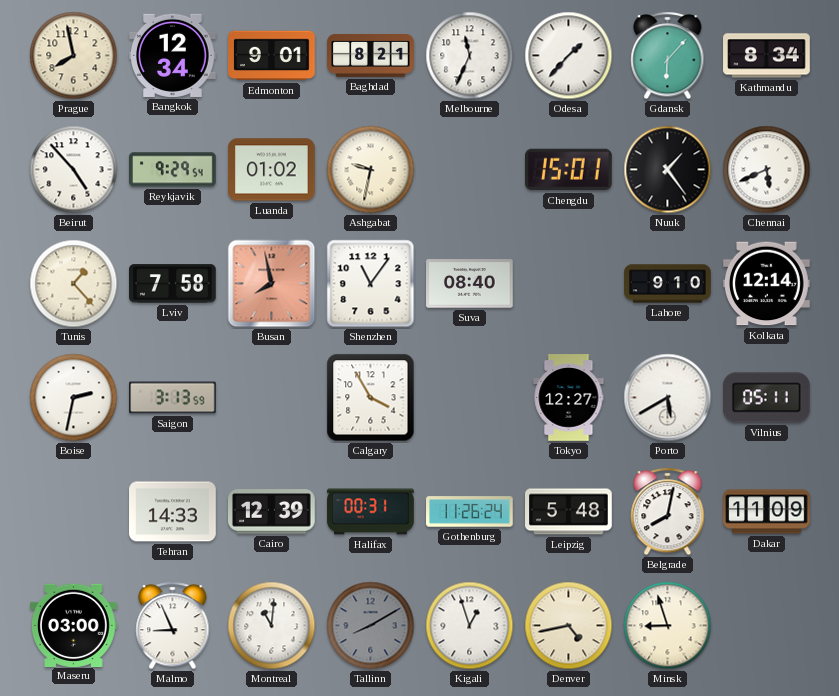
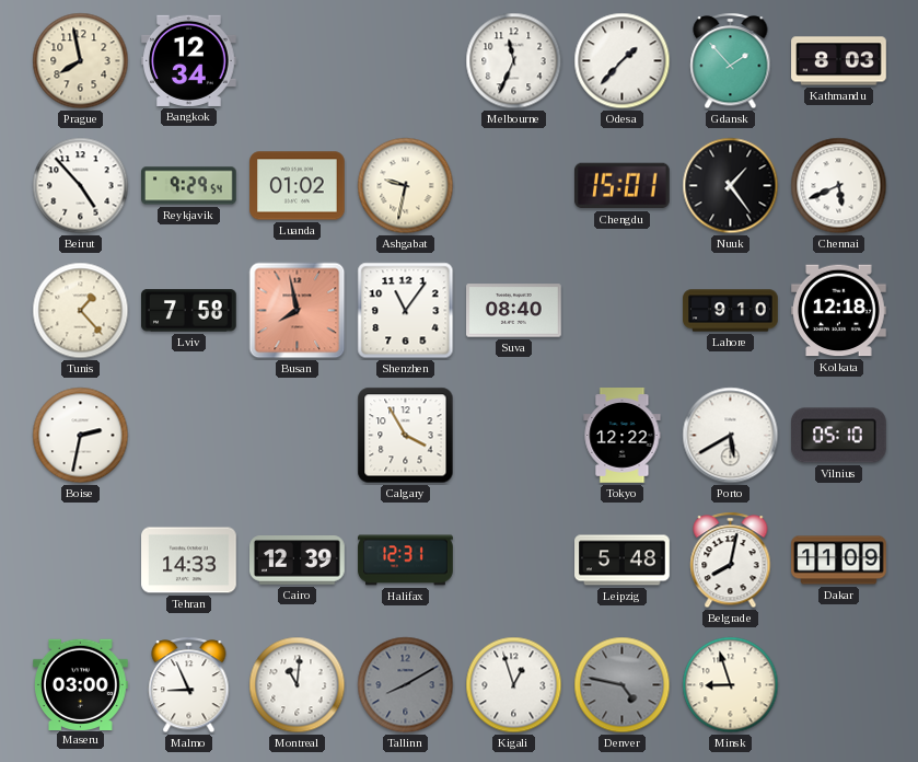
Edmonton: 9:01 -> none
Baghdad: 8:21 -> none
Gdansk: 6:07 -> 1:53
Kathmandu: 8:34 -> 8:03
Kolkata: 12:14 -> 12:18
Saigon: 3:13 -> none
Tokyo: 12:27 -> 12:22
Vilnius: 05:11 -> 05:10
Halifax: 00:31 -> 12:31
Gothenburg: 11:26 -> none
Denver: 4:43 -> 4:47
Denver dial: cream -> grey
